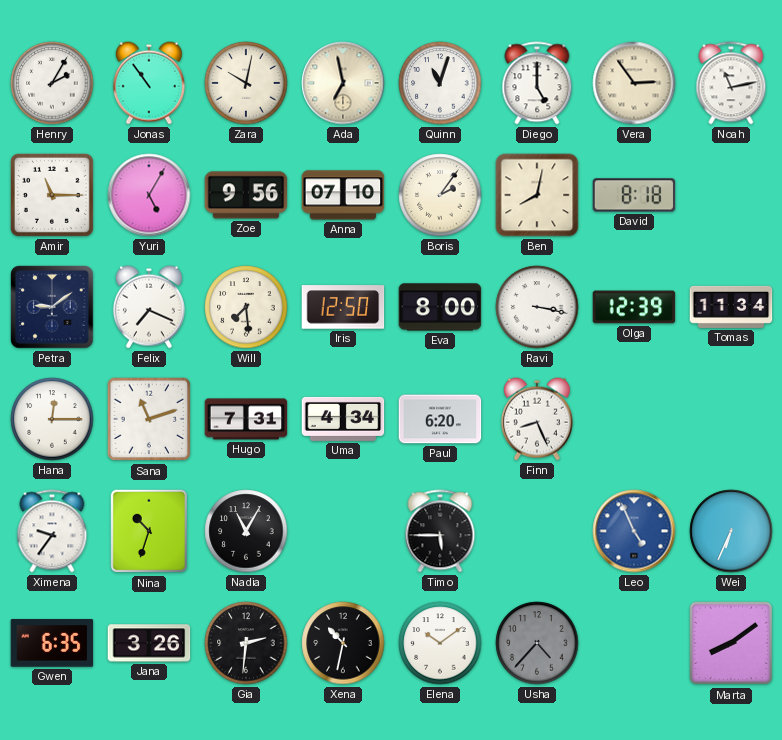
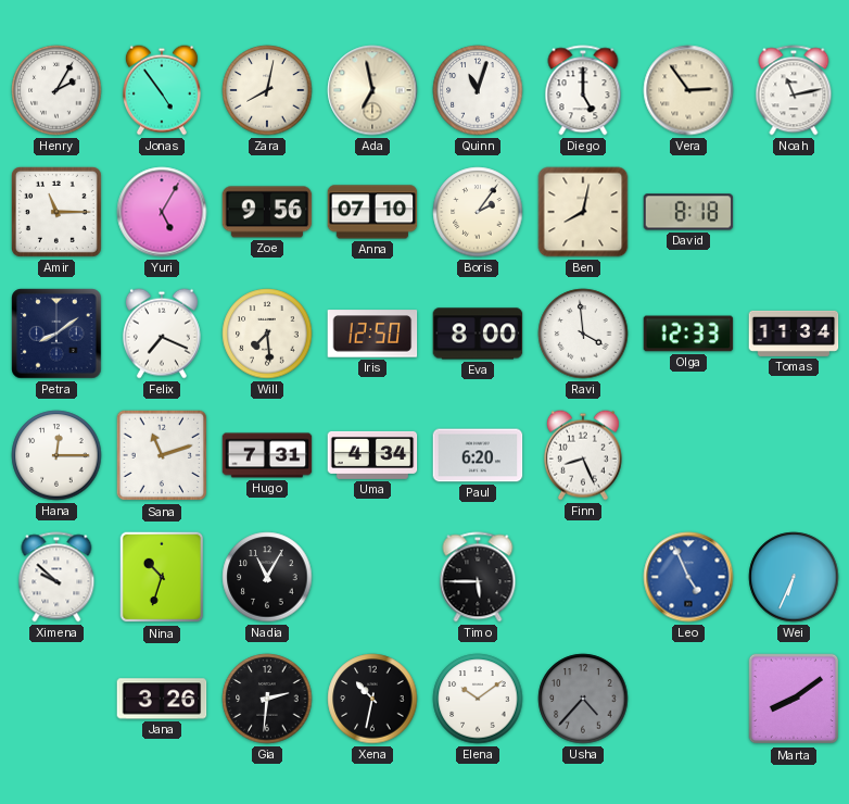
Jonas: 10:54 -> 4:54
Zara: 10:02 -> 8:02
Petra: 9:09 -> 8:09
Ravi: 3:17 -> 3:59
Olga: 12:39 -> 12:33
Ximena: 9:36 -> 9:52
Gwen: 6:35 -> none
